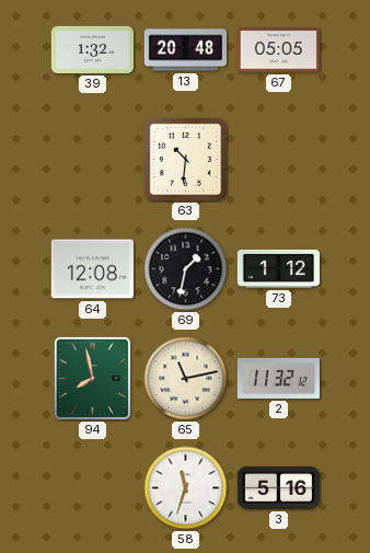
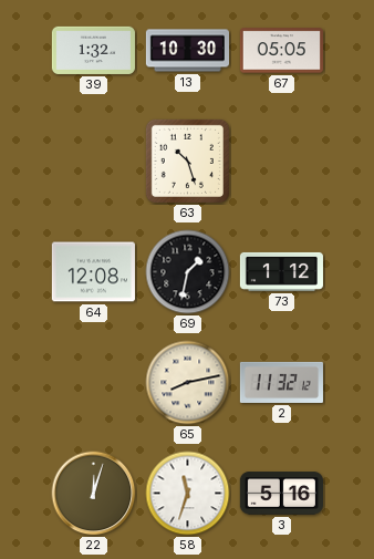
13: 20:48 -> 10:30
63: 10:31 -> 10:27
94: 7:58 -> none
65: 11:13 -> 8:13
22: none -> 12:03
